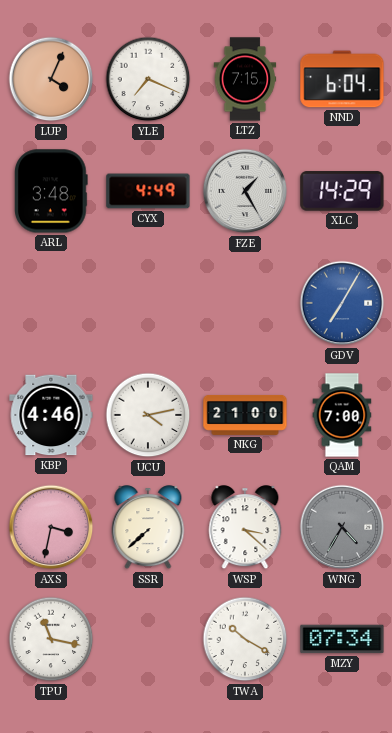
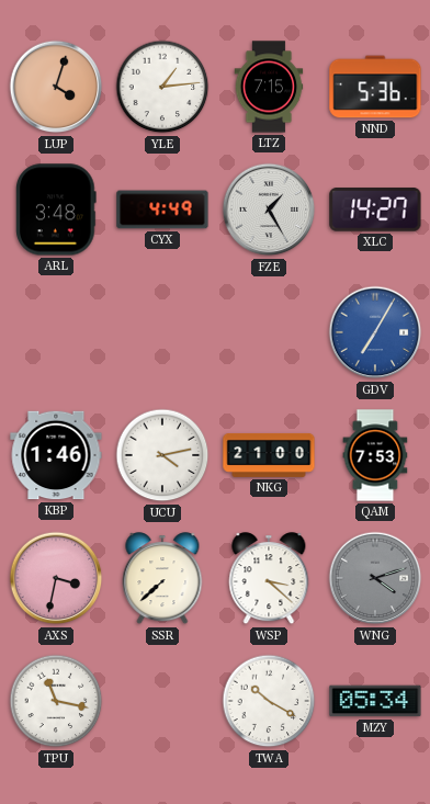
LUP: 4:04 -> 4:03
YLE: 7:19 -> 1:14
NND: 6:04 -> 5:36
XLC: 14:29 -> 14:27
KBP: 4:46 -> 1:46
QAM: 7:00 -> 7:53
WNG: 4:35 -> 4:12
MZY: 07:34 -> 05:34
